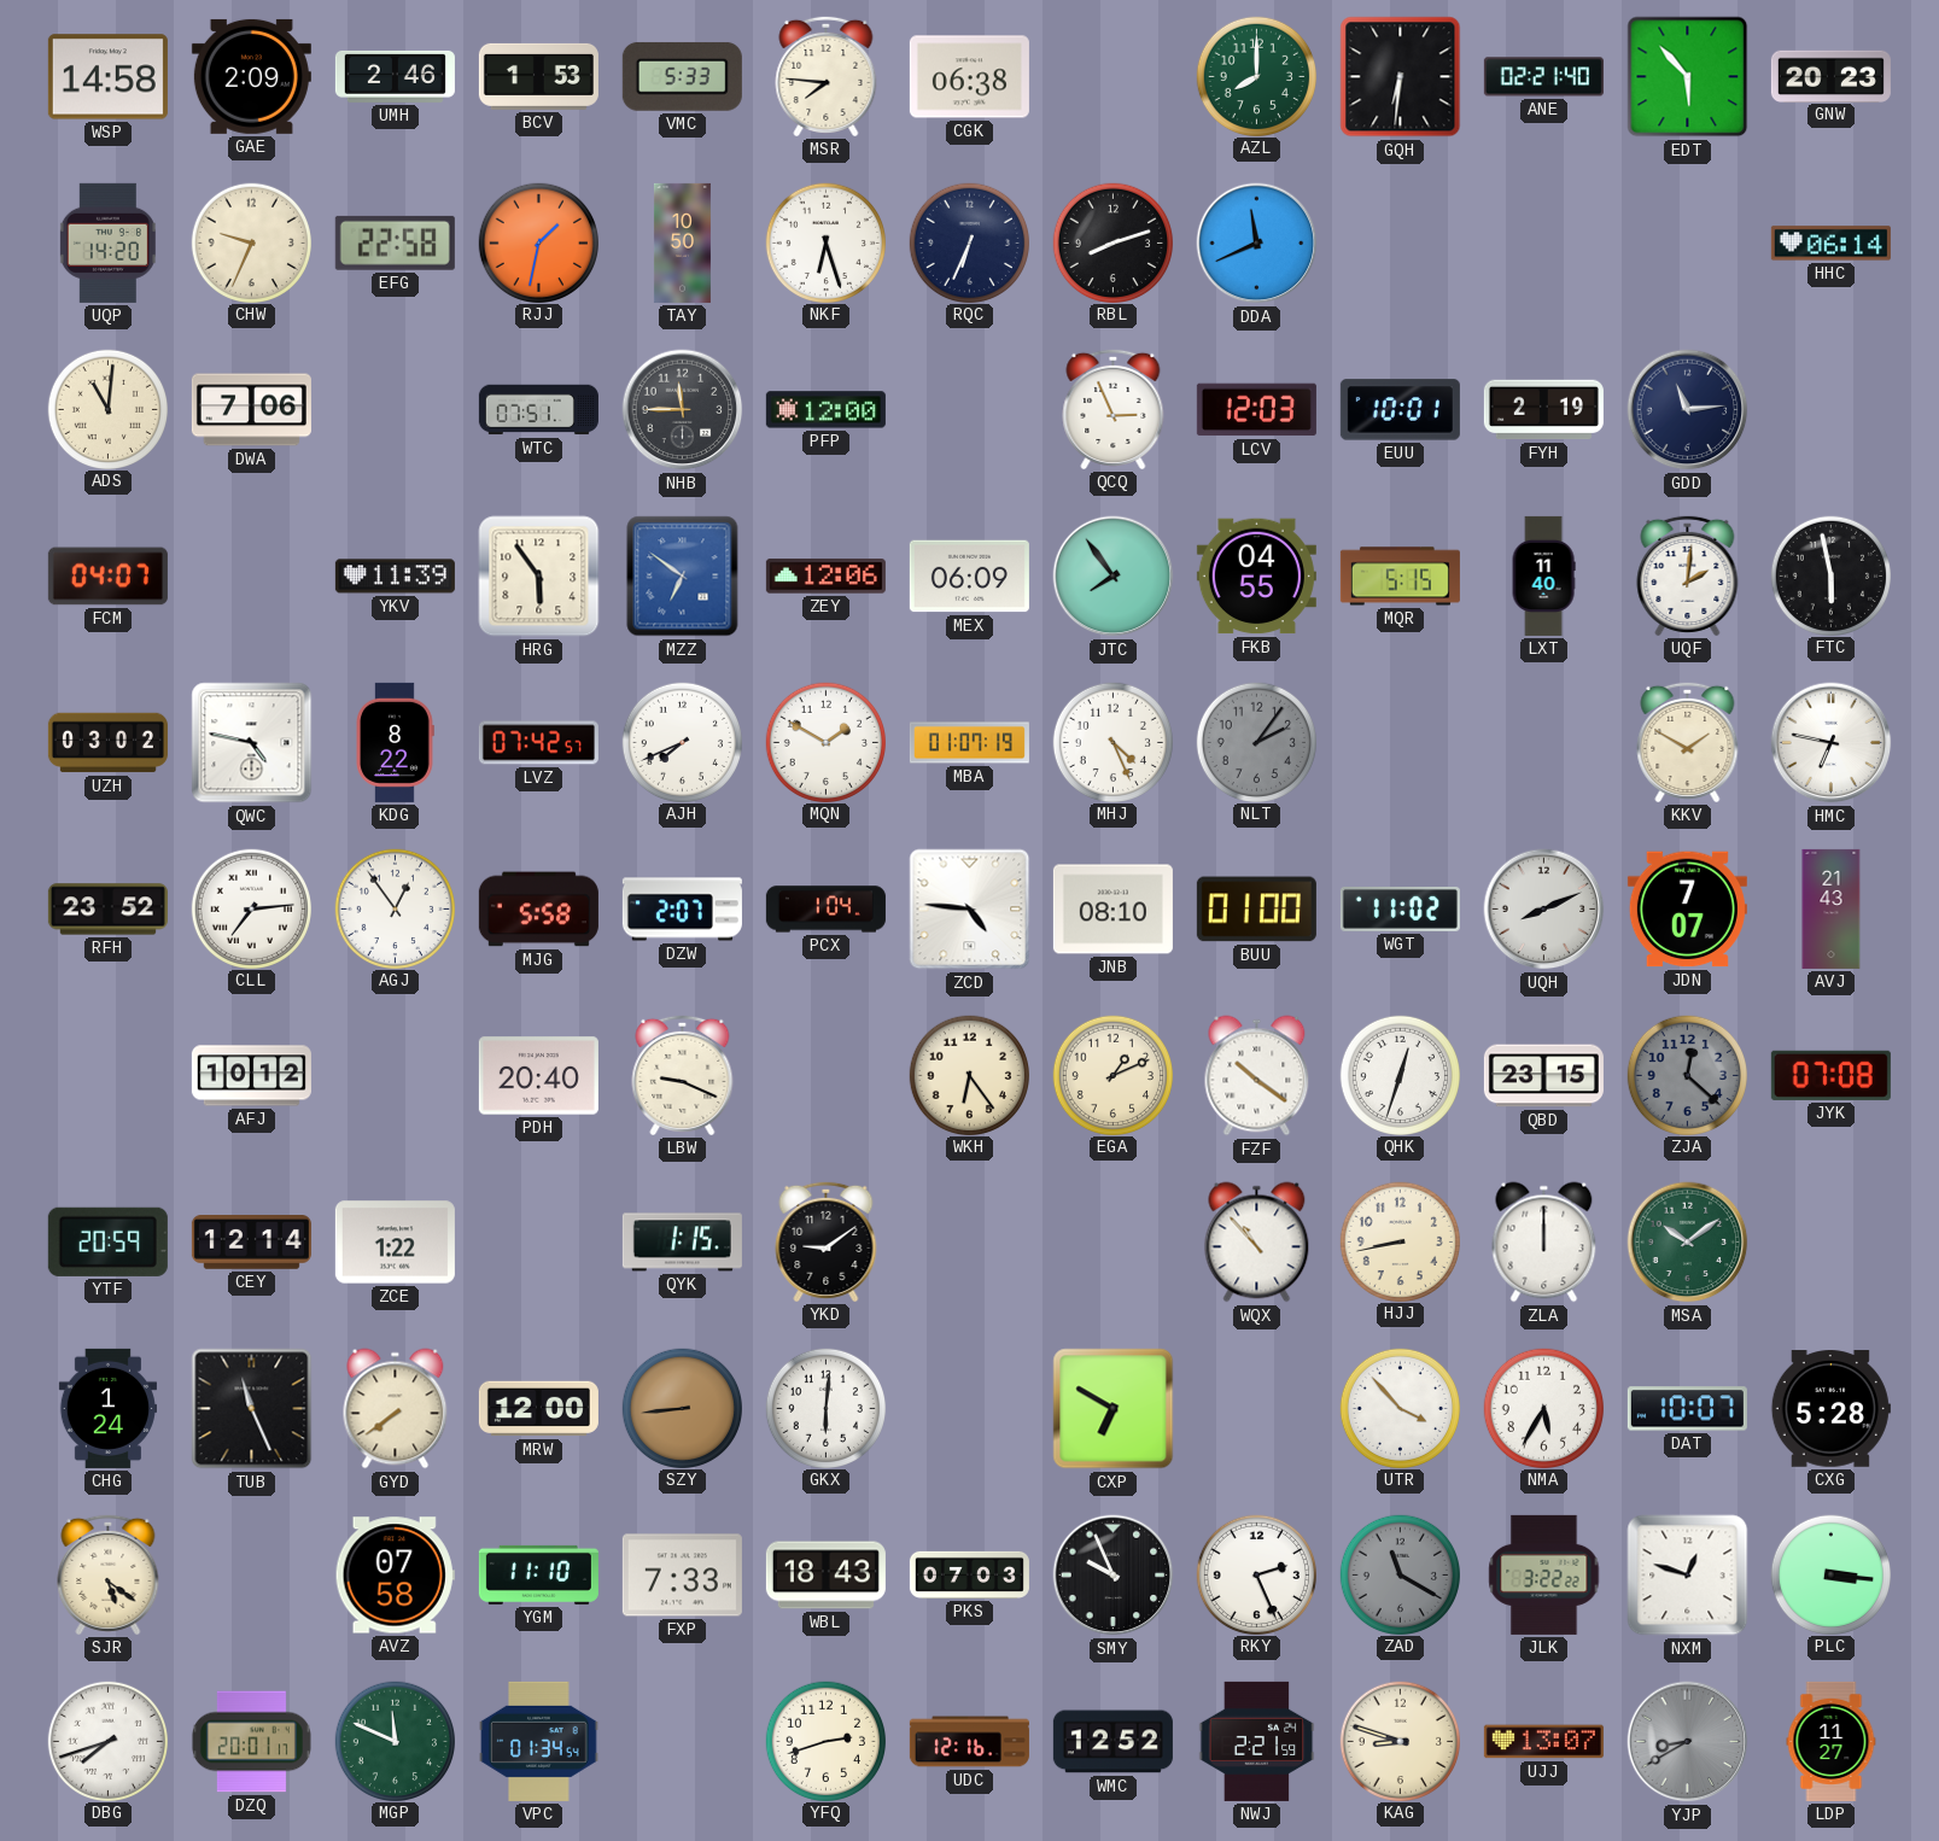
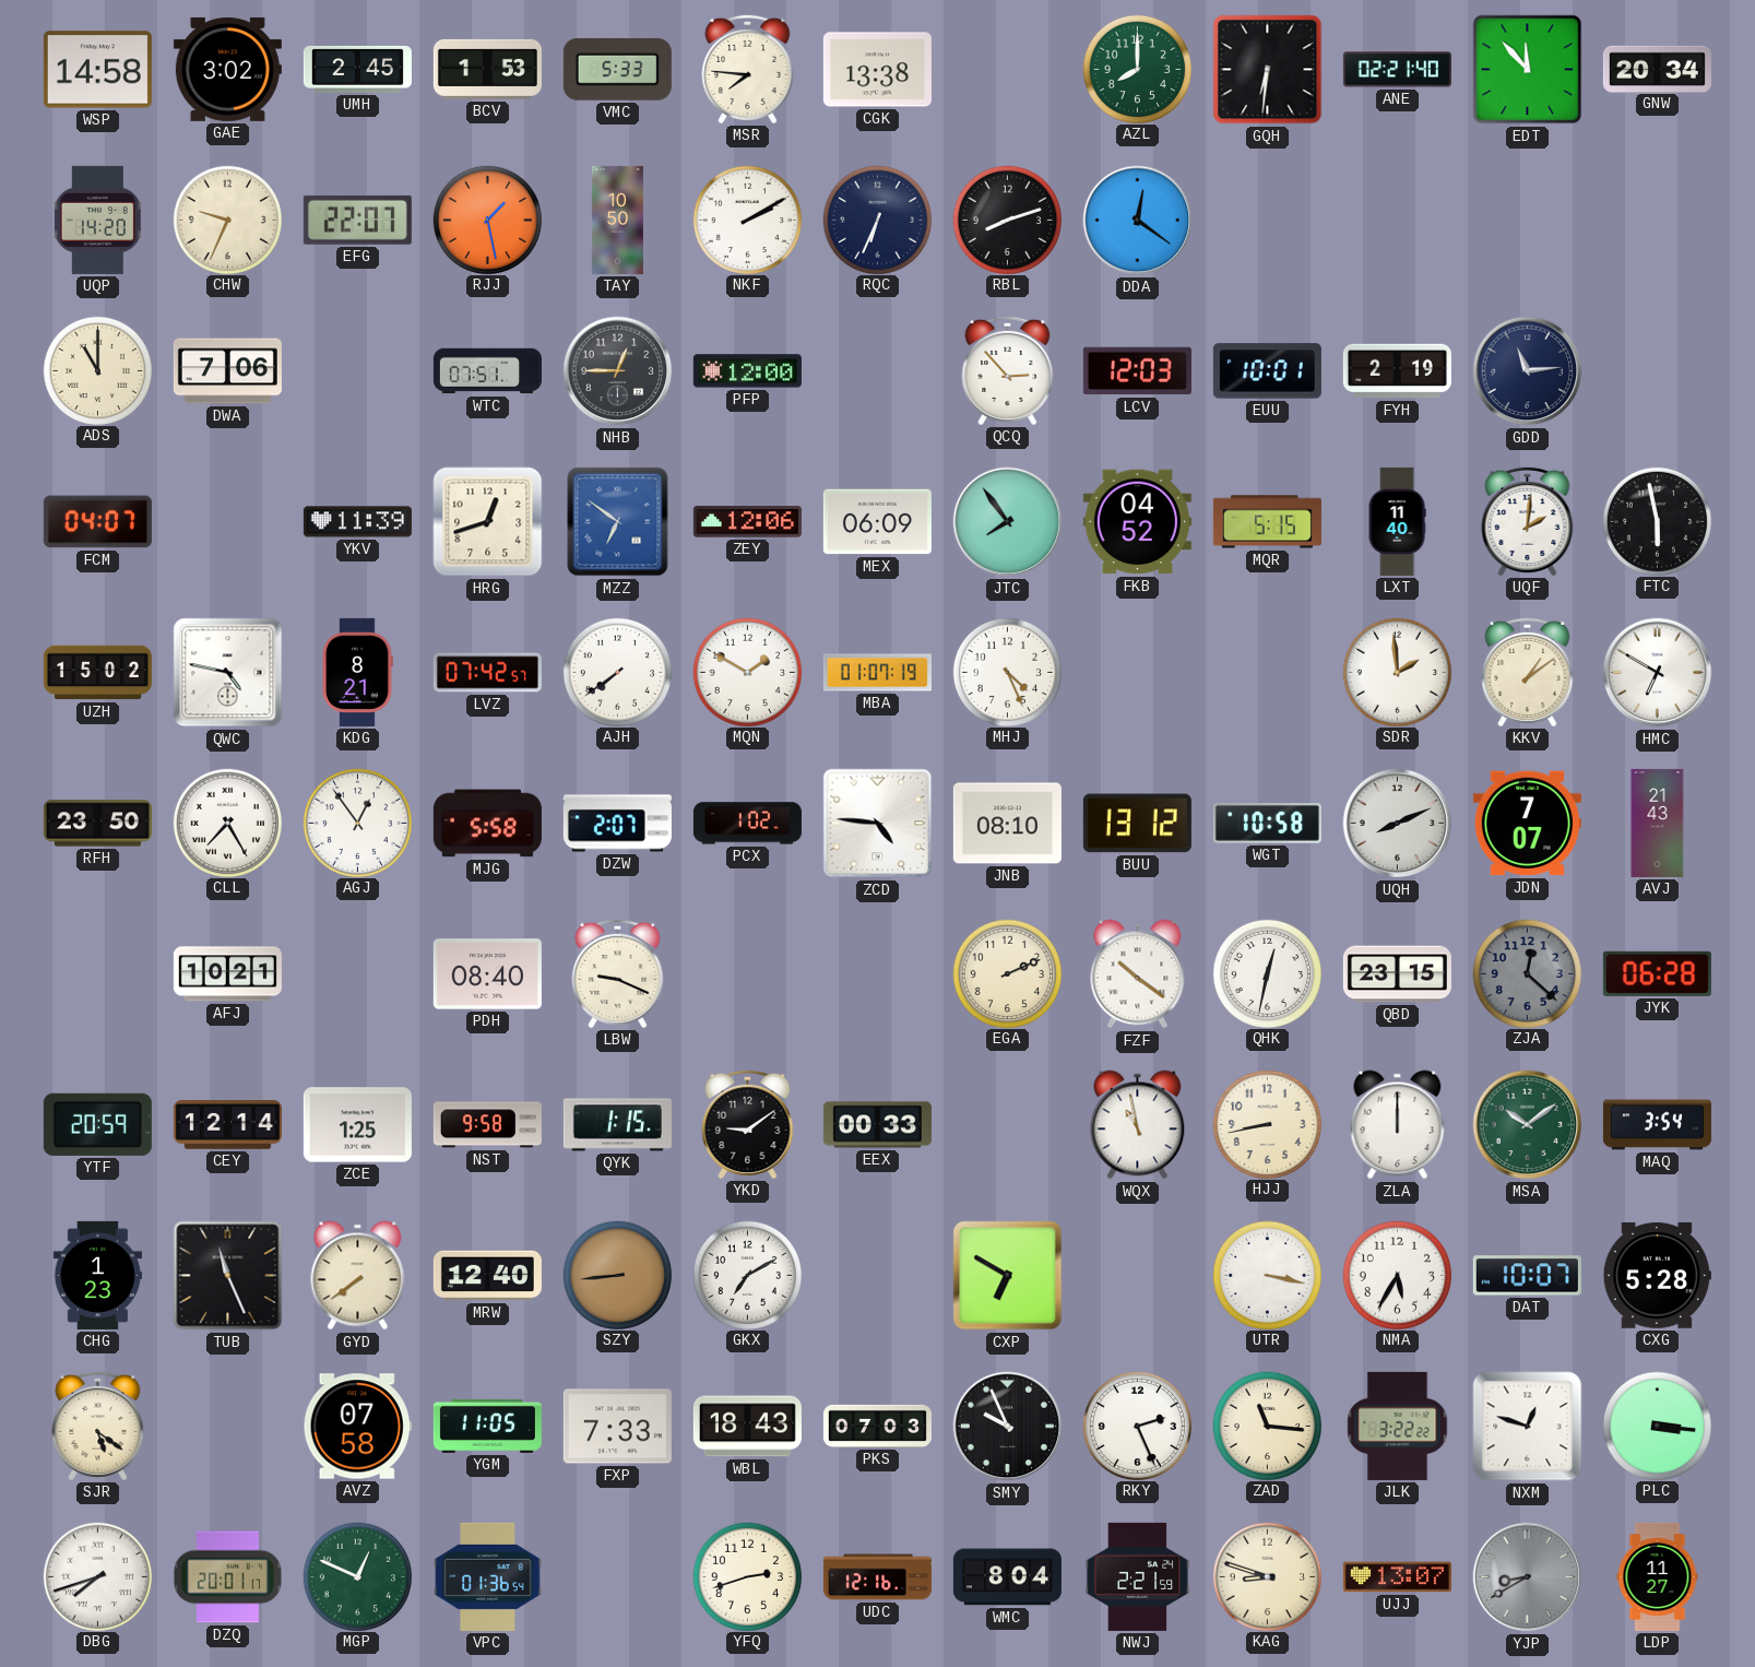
GAE: 2:09 -> 3:02
UMH: 2:46 -> 2:45
CGK: 06:38 -> 13:38
EDT: 5:53 -> 11:53
GNW: 20:23 -> 20:34
EFG: 22:58 -> 22:07
RJJ: 1:32 -> 1:28
NKF: 6:27 -> 2:10
DDA: 11:41 -> 12:21
HHC: 06:14 -> none
ADS: 11:01 -> 11:00
NHB: 11:45 -> 12:45
QCQ: 2:56 -> 2:53
HRG: 5:54 -> 12:42
FKB: 04:55 -> 04:52
UZH: 03:02 -> 15:02
KDG: 8:22 -> 8:21
AJH: 7:41 -> 7:39
NLT: 2:06 -> none
SDR: none -> 1:59
KKV: 1:50 -> 1:09
HMC: 6:47 -> 6:50
RFH: 23:52 -> 23:50
CLL: 7:14 -> 7:25
PCX: 1:04 -> 1:02
BUU: 01:00 -> 13:12
WGT: 11:02 -> 10:58
AFJ: 10:12 -> 10:21
PDH: 20:40 -> 08:40
WKH: 6:24 -> none
EGA: 1:11 -> 2:11
QHK: 12:33 -> 12:32
JYK: 07:08 -> 06:28
ZCE: 1:22 -> 1:25
NST: none -> 9:58
EEX: none -> 00:33
WQX: 10:53 -> 10:58
MAQ: none -> 3:54
CHG: 1:24 -> 1:23
MRW: 12:00 -> 12:40
GKX: 6:01 -> 7:10
UTR: 3:53 -> 3:17
YGM: 11:10 -> 11:05
ZAD: 11:20 -> 11:16
ZAD dial: grey -> cream
MGP: 11:49 -> 12:49
VPC: 01:34 -> 01:36
WMC: 12:52 -> 8:04
